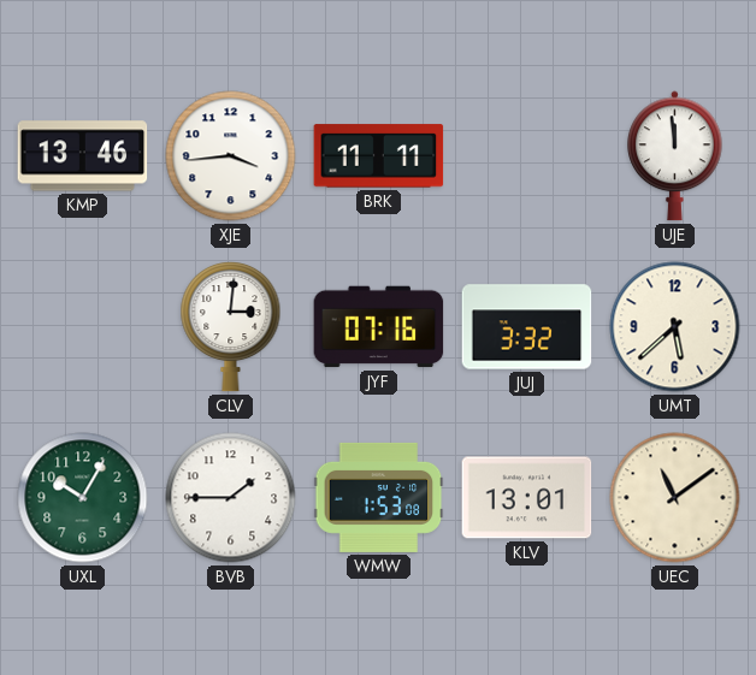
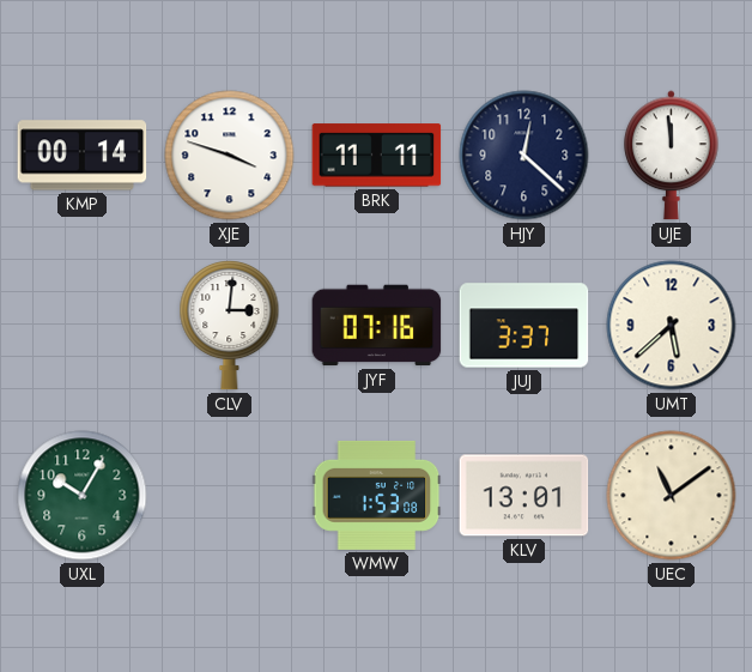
KMP: 13:46 -> 00:14
XJE: 3:44 -> 3:48
HJY: none -> 12:22
JUJ: 3:32 -> 3:37
BVB: 1:45 -> none
